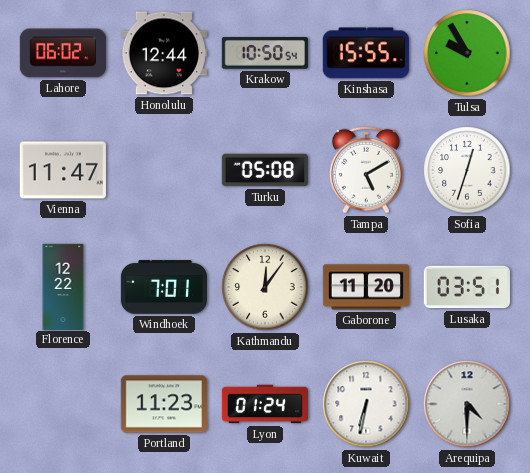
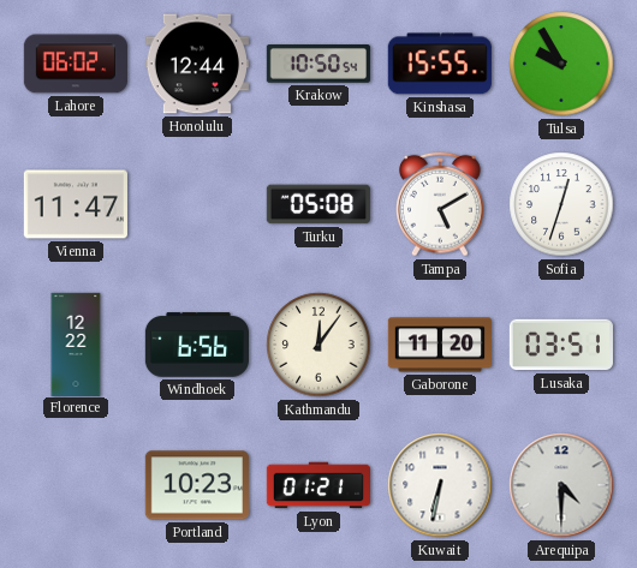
Windhoek: 7:01 -> 6:56
Portland: 11:23 -> 10:23
Lyon: 01:24 -> 01:21
